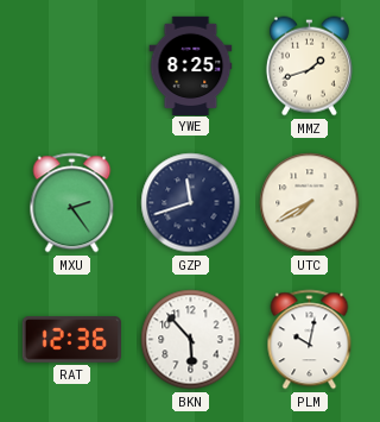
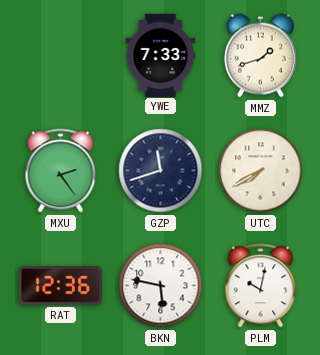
YWE: 8:25 -> 7:33
BKN: 5:53 -> 5:47
